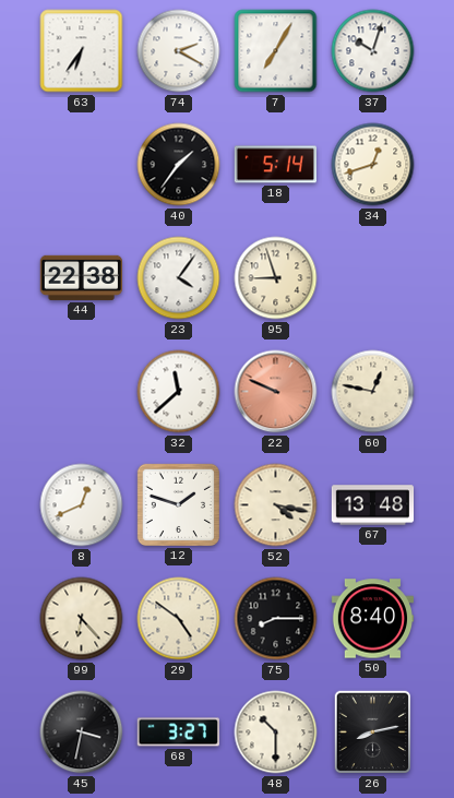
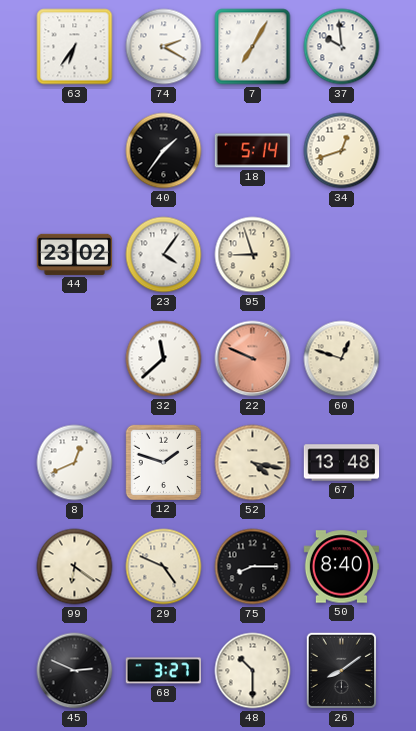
37: 10:03 -> 9:59
44: 22:38 -> 23:02
60: 12:47 -> 12:48
99: 6:23 -> 6:21
29: 4:51 -> 4:49
45: 3:32 -> 2:49
26: 8:13 -> 8:09
